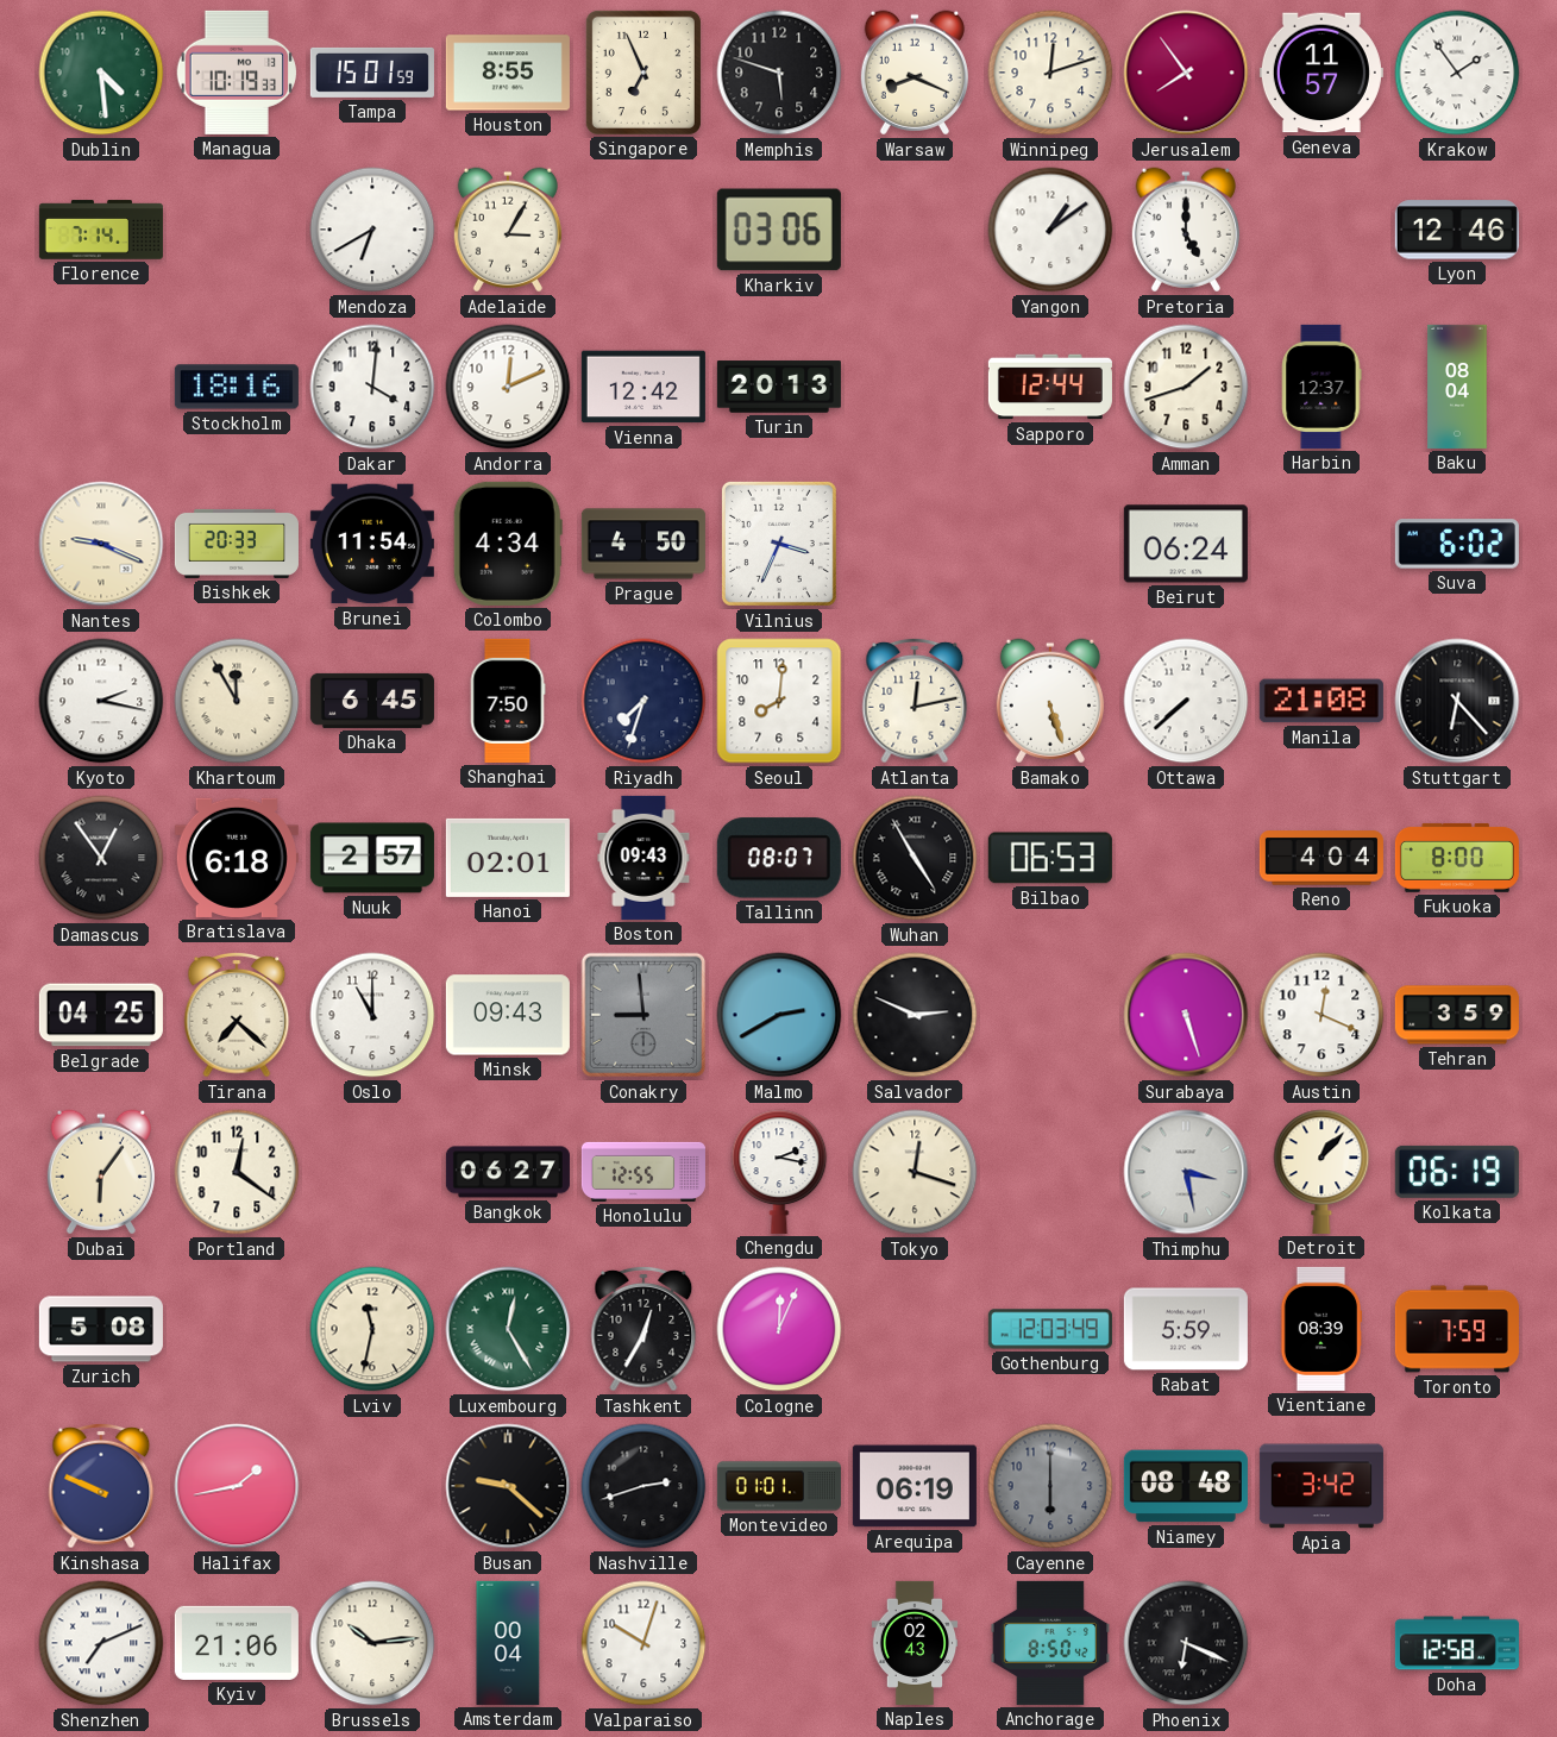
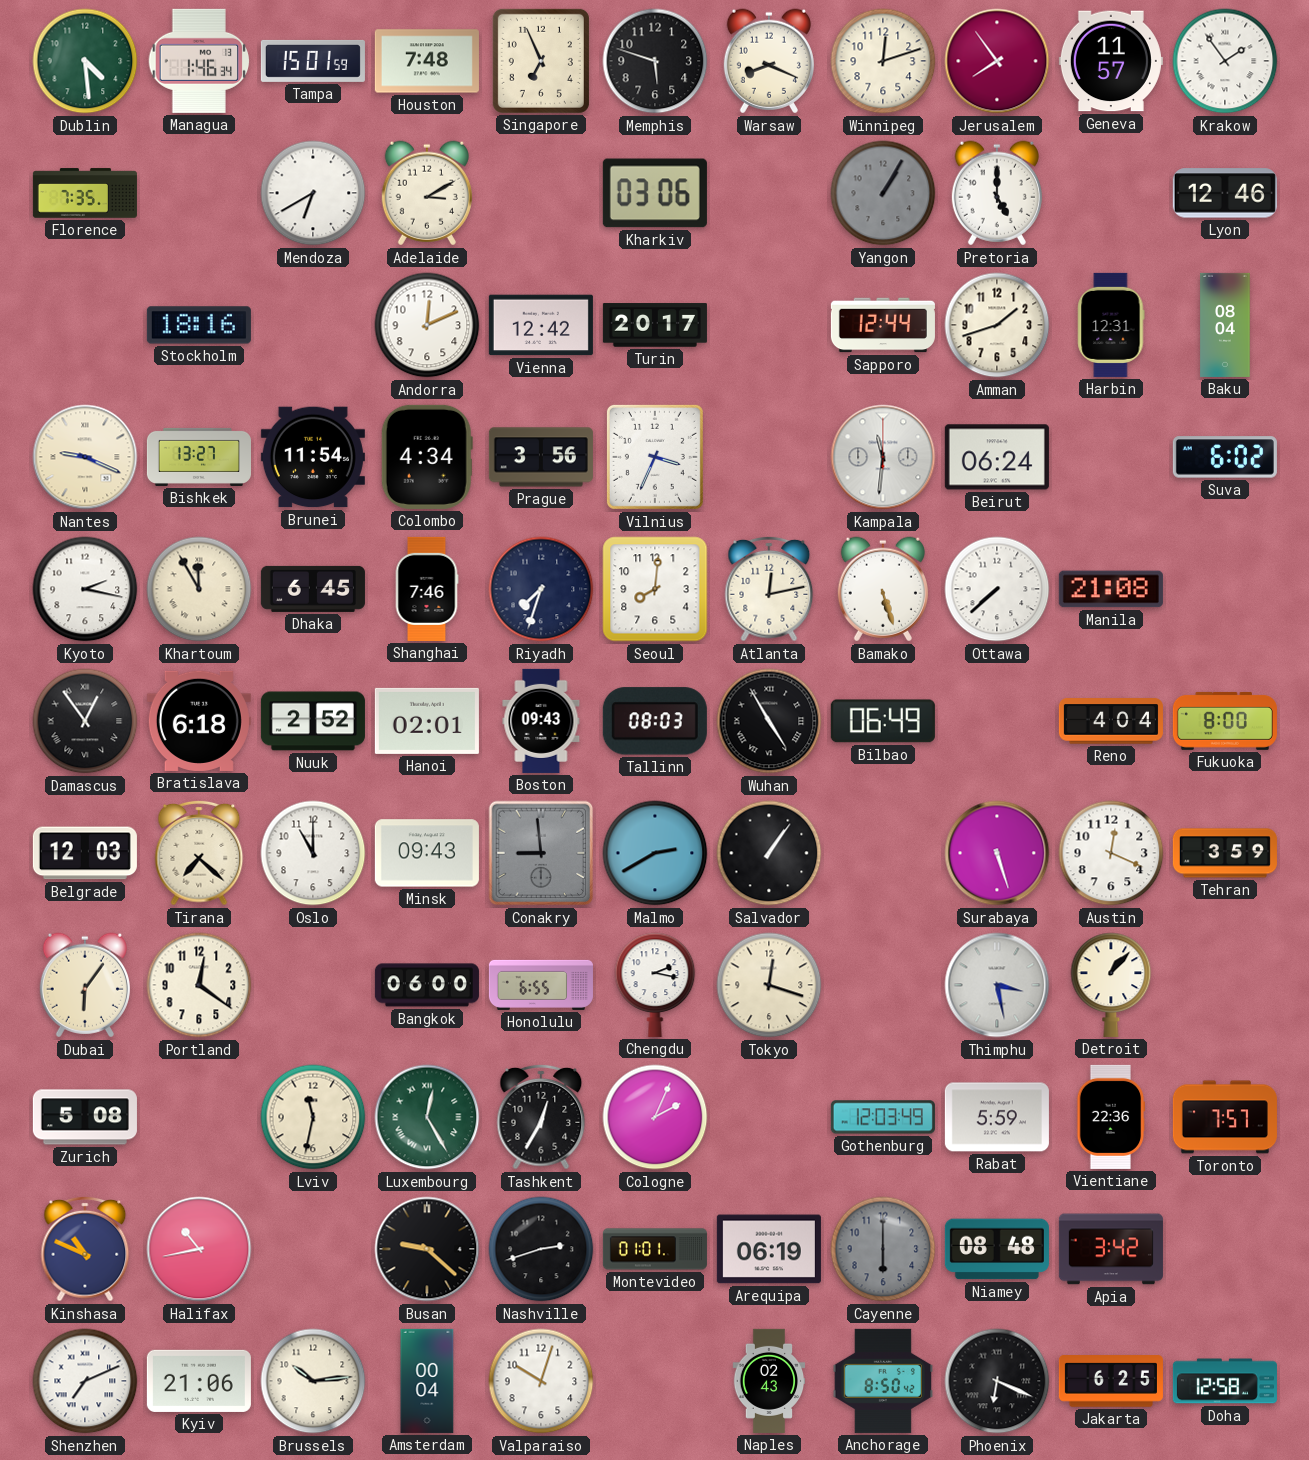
Managua: 10:19 -> 1:46
Houston: 8:55 -> 7:48
Florence: 7:14 -> 7:35
Adelaide: 3:05 -> 3:10
Yangon: 1:09 -> 1:05
Yangon dial: white -> grey
Dakar: 4:01 -> none
Turin: 20:13 -> 20:17
Harbin: 12:37 -> 12:31
Bishkek: 20:33 -> 13:27
Prague: 4:50 -> 3:56
Kampala: none -> 11:31
Shanghai: 7:50 -> 7:46
Stuttgart: 6:23 -> none
Nuuk: 2:57 -> 2:52
Tallinn: 08:07 -> 08:03
Bilbao: 06:53 -> 06:49
Belgrade: 04:25 -> 12:03
Salvador: 2:49 -> 1:06
Bangkok: 06:27 -> 06:00
Honolulu: 12:55 -> 6:55
Kolkata: 06:19 -> none
Cologne: 12:04 -> 2:04
Vientiane: 08:39 -> 22:36
Toronto: 7:59 -> 7:57
Kinshasa: 9:49 -> 10:49
Halifax: 1:43 -> 10:43
Jakarta: none -> 6:25
